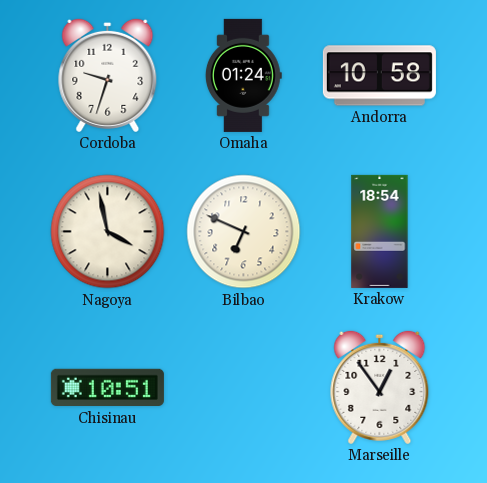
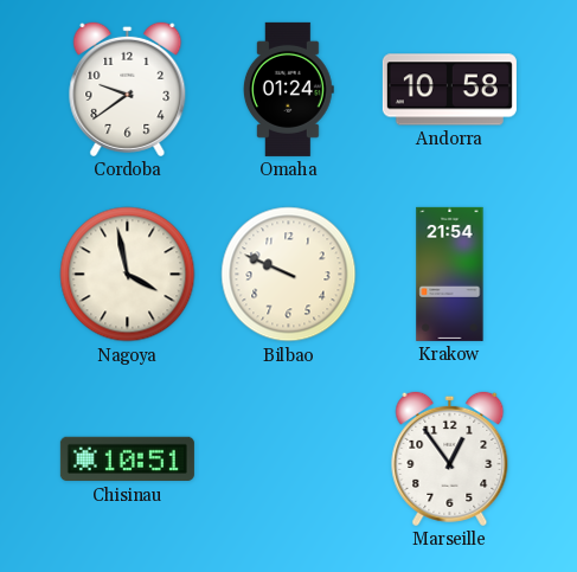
Cordoba: 9:33 -> 9:39
Bilbao: 6:49 -> 9:49
Krakow: 18:54 -> 21:54
